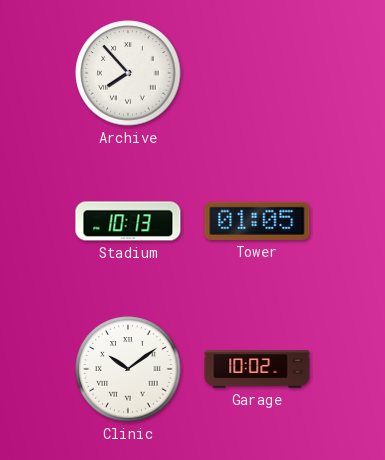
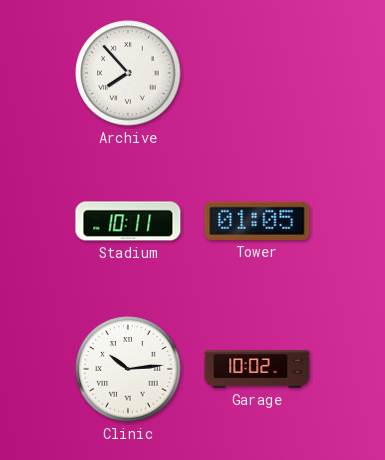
Stadium: 10:13 -> 10:11
Clinic: 10:09 -> 10:14
